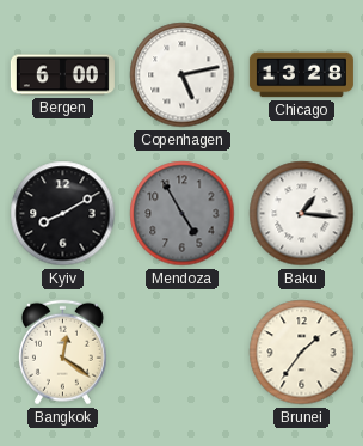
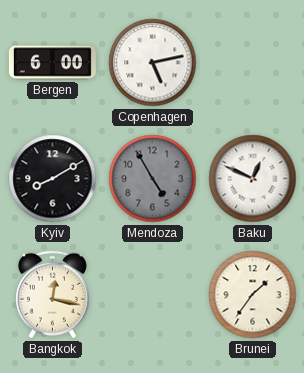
Chicago: 13:28 -> none
Baku: 1:16 -> 12:49
Bangkok: 12:21 -> 12:17
